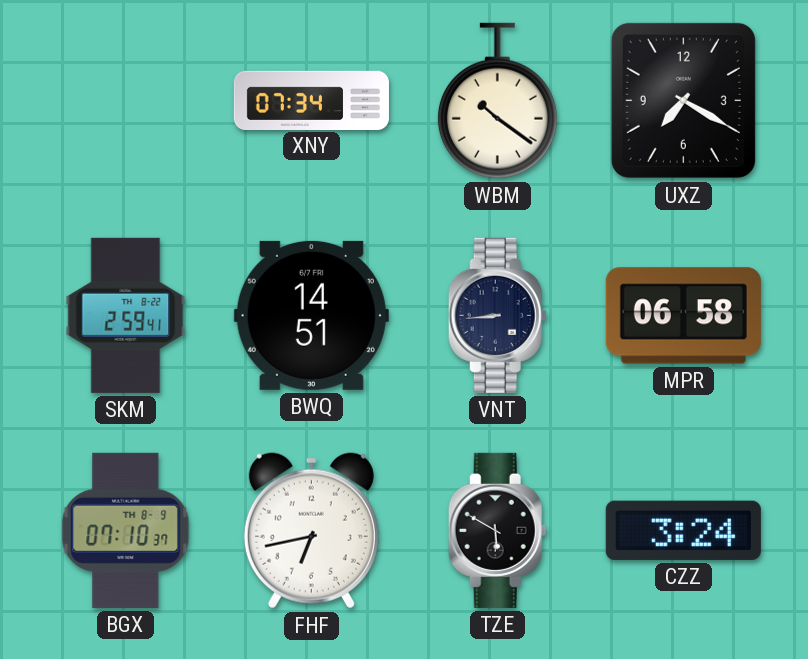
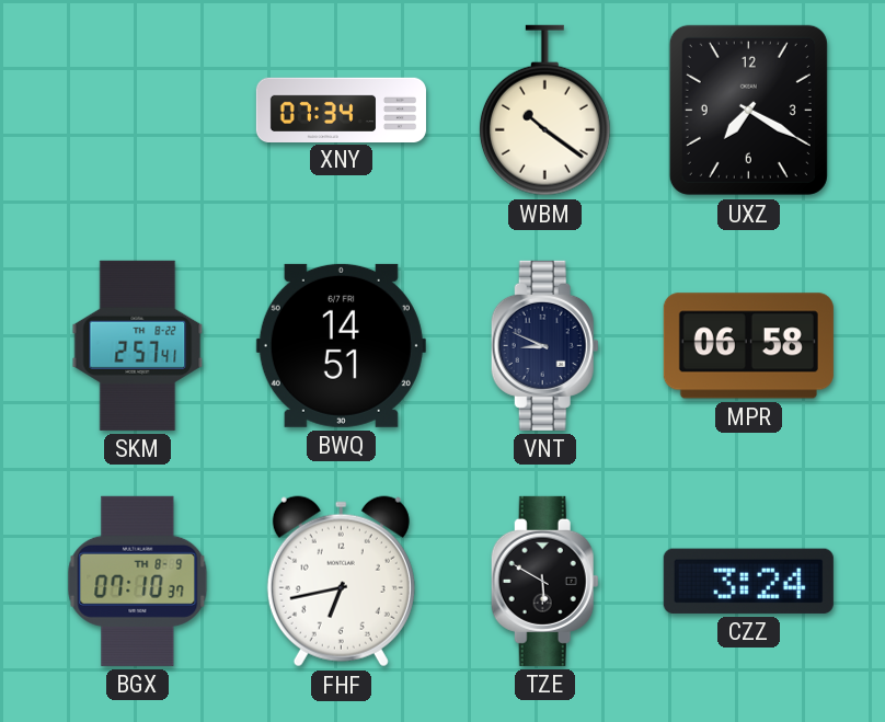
SKM: 2:59 -> 2:57
VNT: 8:44 -> 8:49
